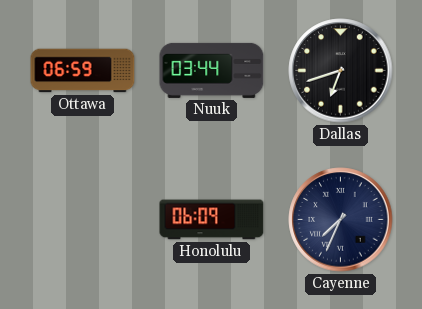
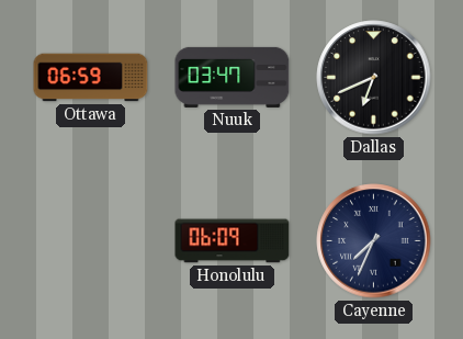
Nuuk: 03:44 -> 03:47
Dallas: 6:42 -> 6:41
